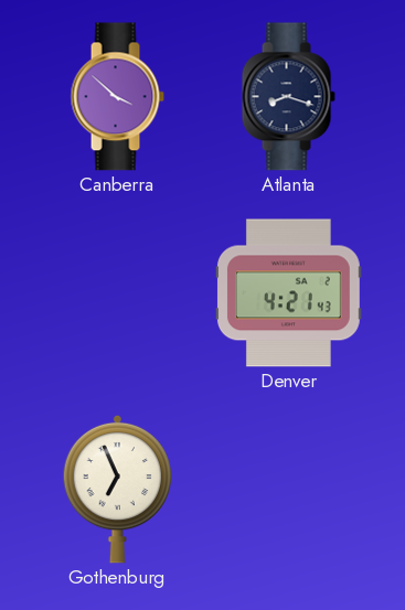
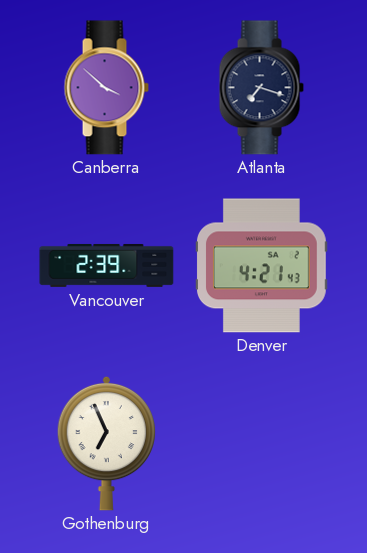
Atlanta: 8:18 -> 7:18
Vancouver: none -> 2:39
